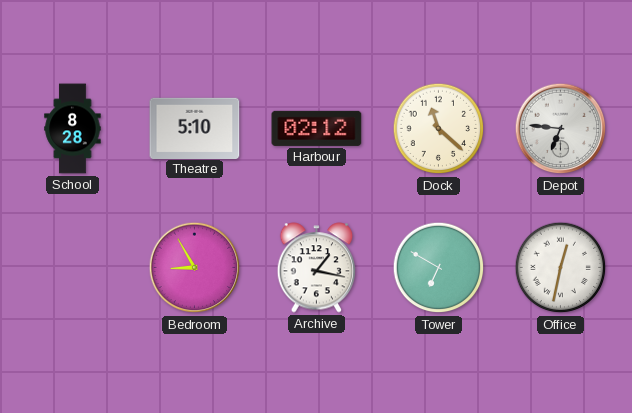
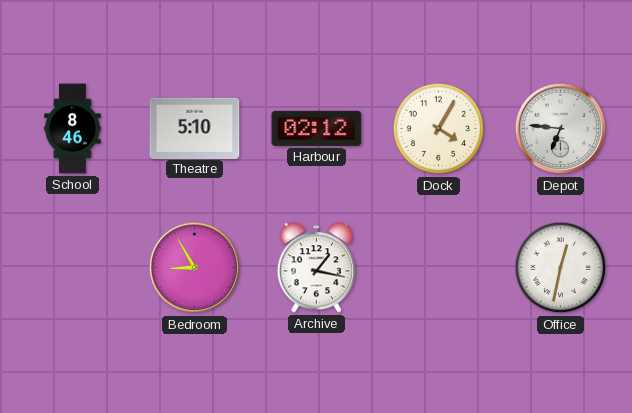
School: 8:28 -> 8:46
Dock: 11:22 -> 4:05
Tower: 6:50 -> none
